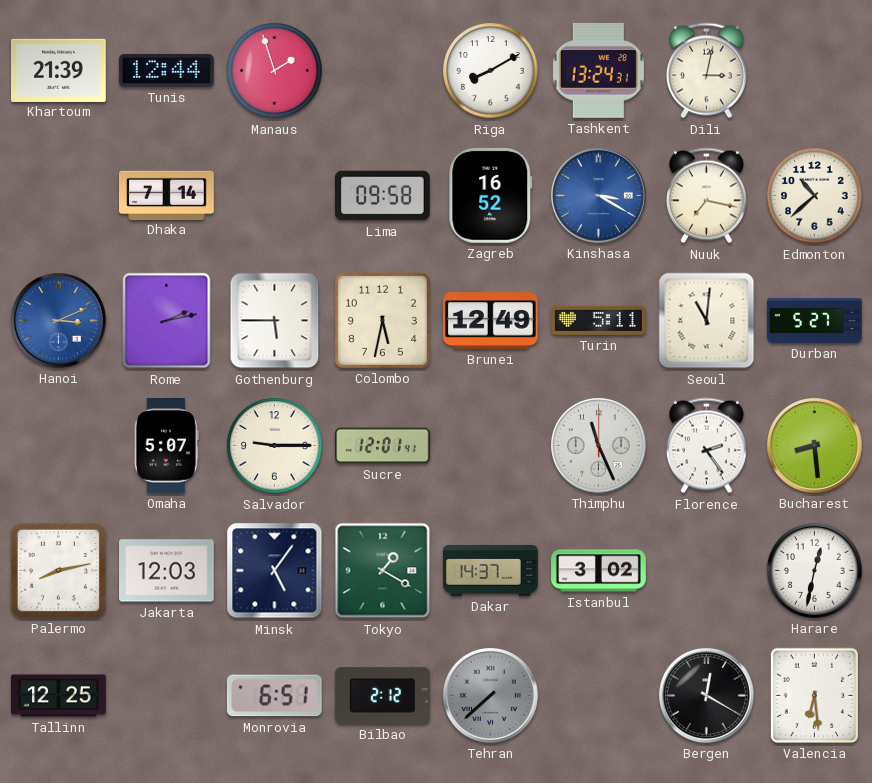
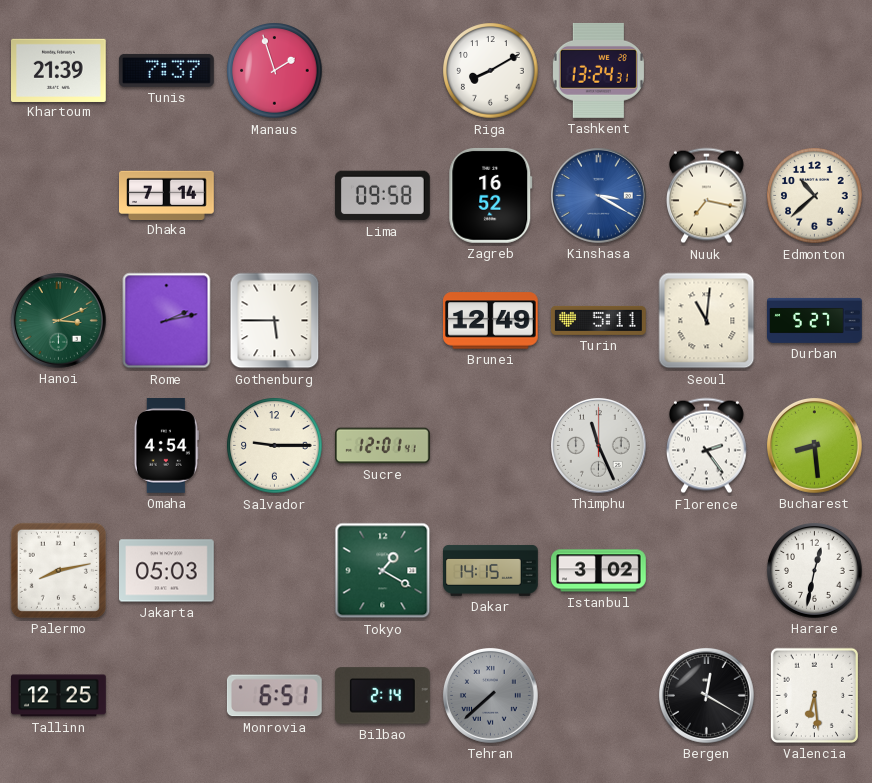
Tunis: 12:44 -> 7:37
Dili: 3:02 -> none
Hanoi dial: blue -> green
Colombo: 5:32 -> none
Omaha: 5:07 -> 4:54
Jakarta: 12:03 -> 05:03
Minsk: 5:06 -> none
Dakar: 14:37 -> 14:15
Bilbao: 2:12 -> 2:14
